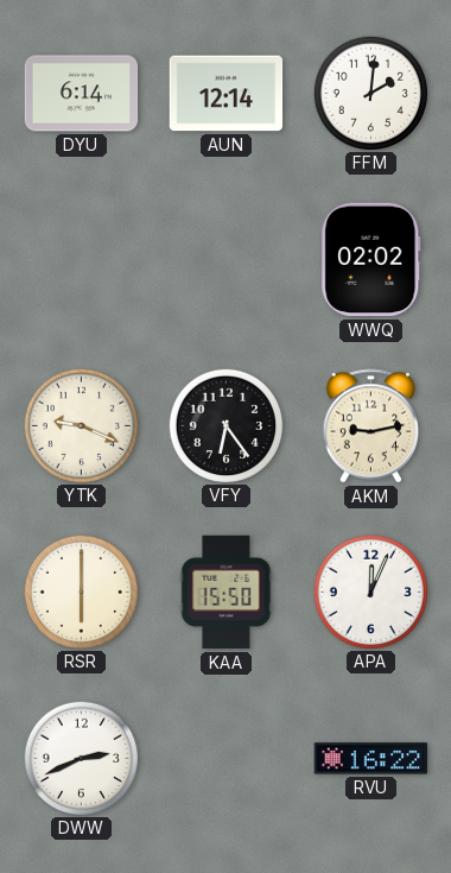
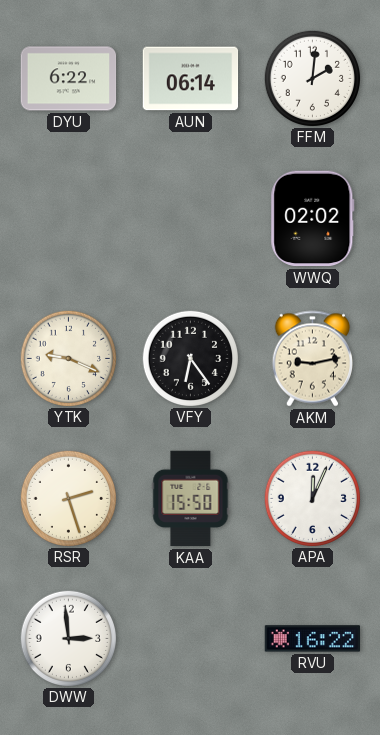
DYU: 6:14 -> 6:22
AUN: 12:14 -> 06:14
RSR: 6:00 -> 2:27
DWW: 2:41 -> 2:59
